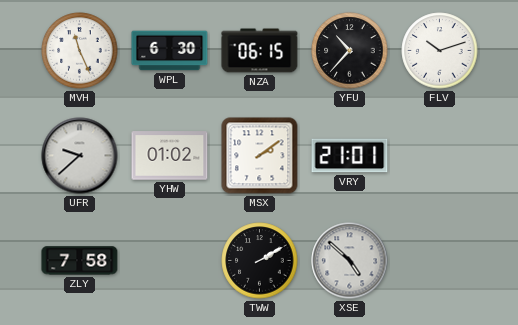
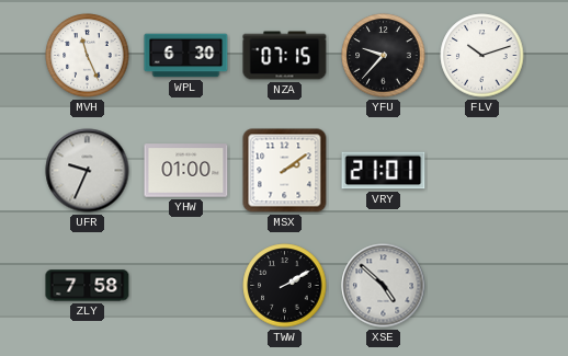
NZA: 06:15 -> 07:15
YFU: 10:37 -> 9:37
UFR: 9:38 -> 9:34
YHW: 01:02 -> 01:00
